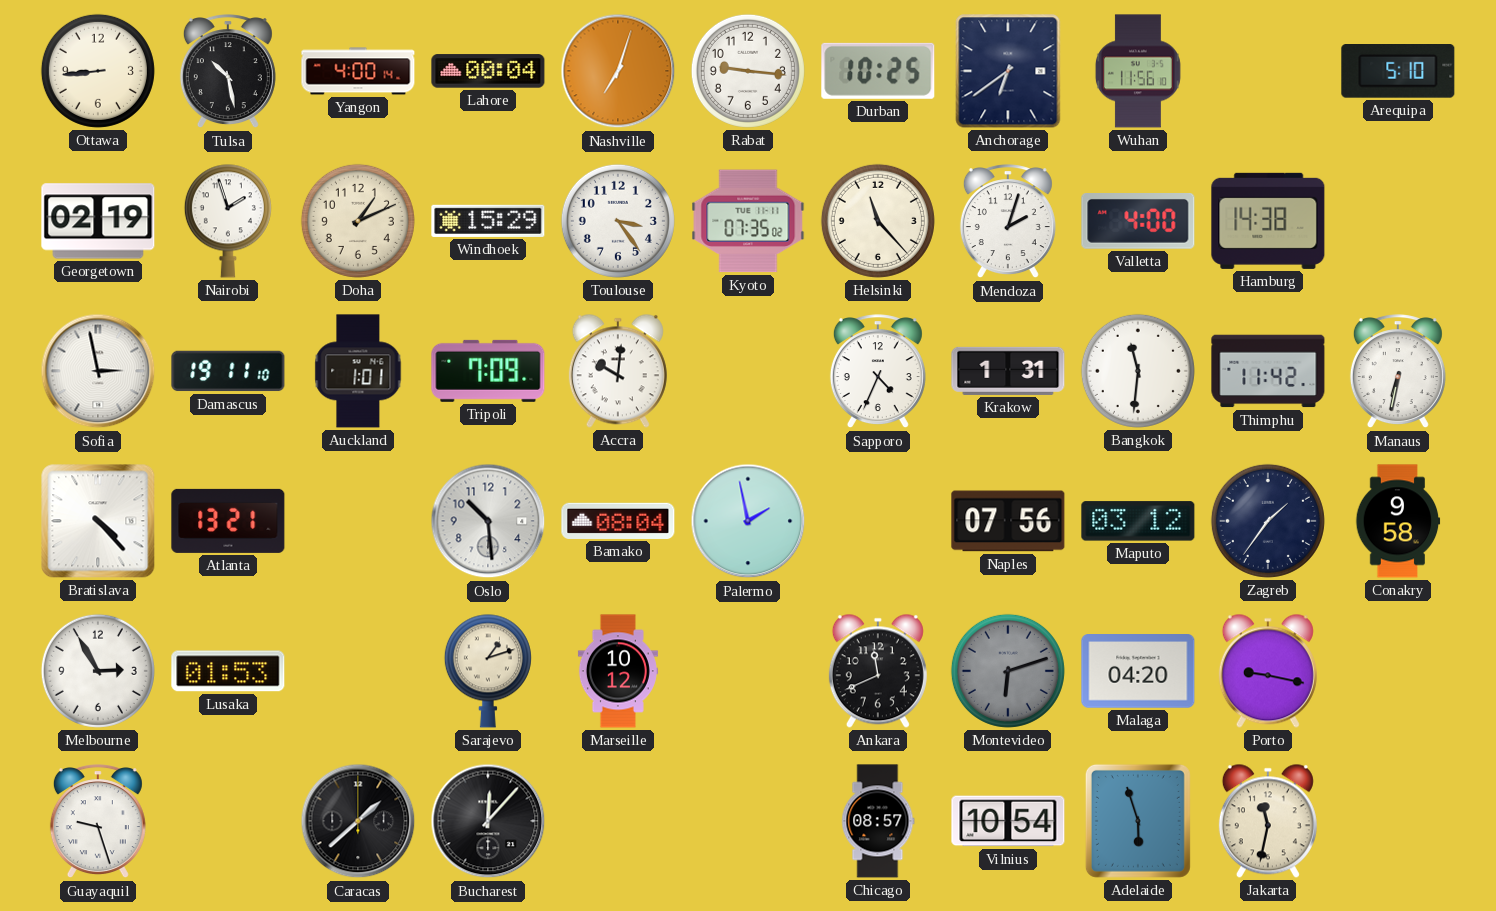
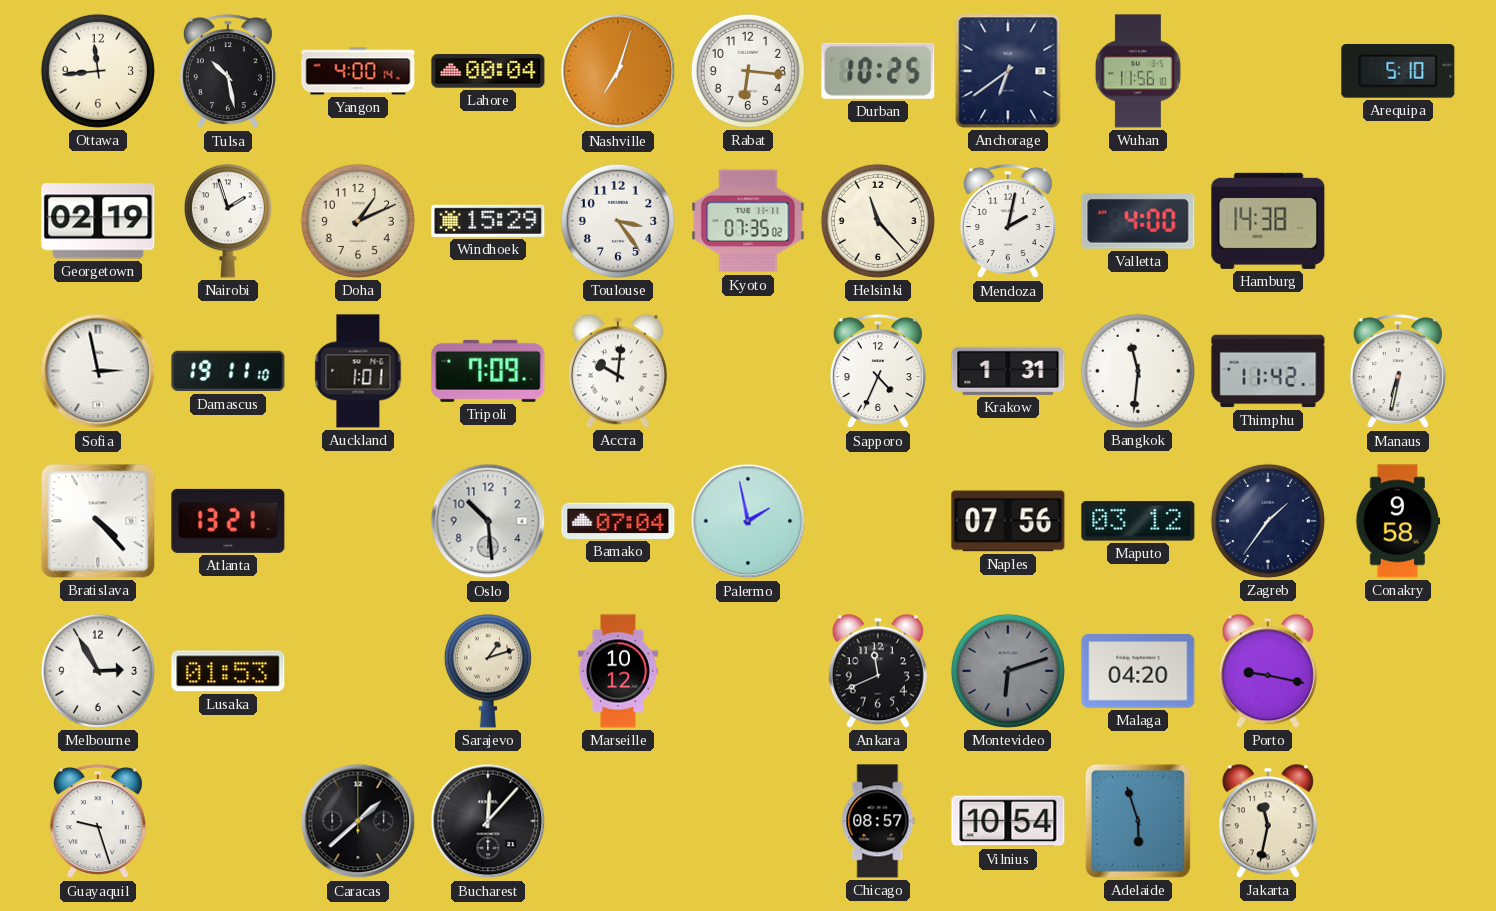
Ottawa: 8:44 -> 11:44
Rabat: 9:16 -> 6:16
Mendoza: 2:03 -> 2:02
Bamako: 08:04 -> 07:04
